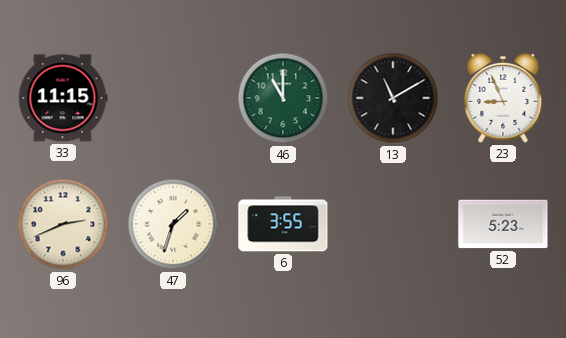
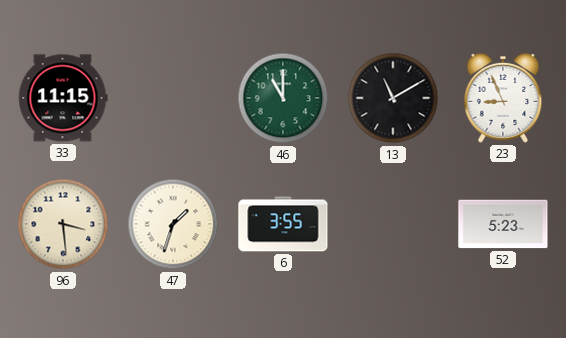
96: 2:41 -> 3:29
